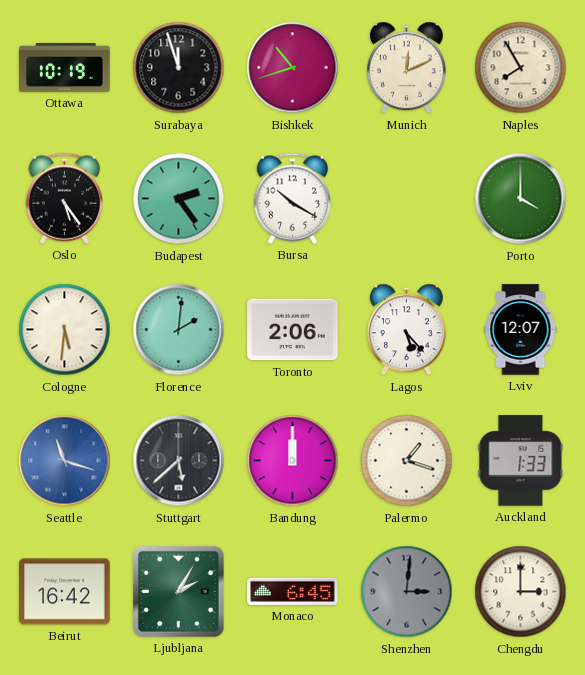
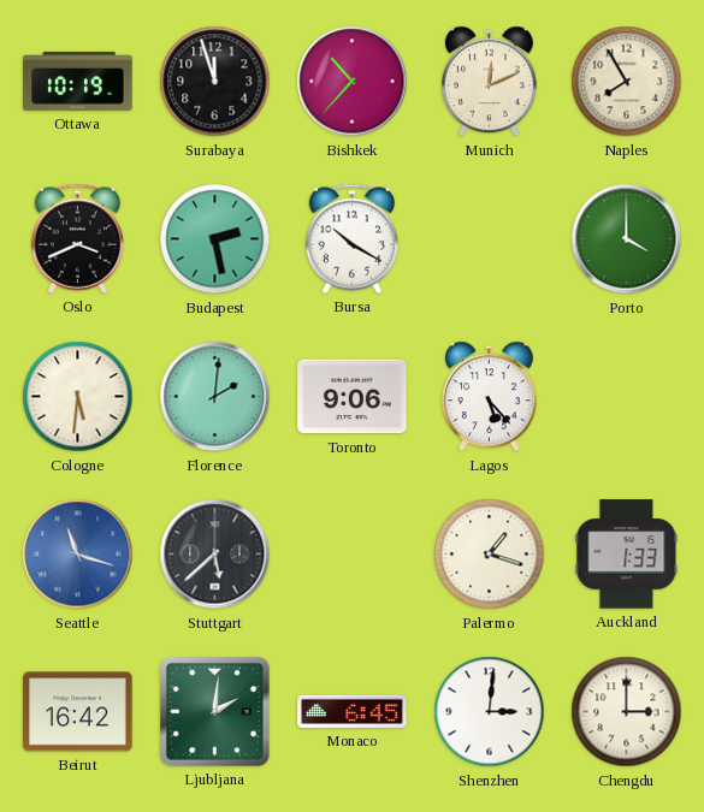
Bishkek: 10:42 -> 10:37
Oslo: 5:24 -> 3:41
Budapest: 2:24 -> 2:28
Toronto: 2:06 -> 9:06
Lviv: 12:07 -> none
Bandung: 12:00 -> none
Ljubljana: 2:05 -> 2:01
Shenzhen dial: grey -> white
